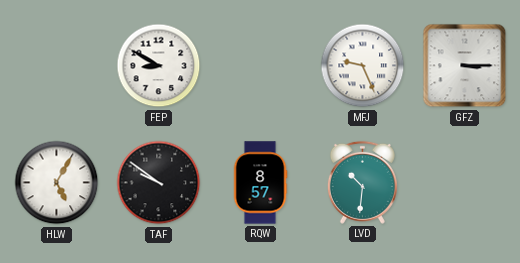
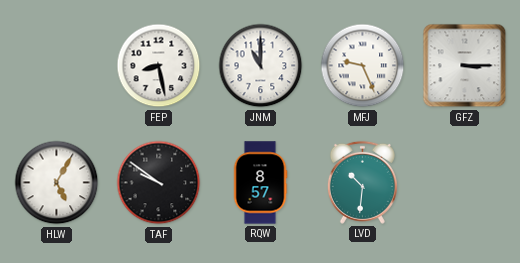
FEP: 8:50 -> 8:28
JNM: none -> 11:00
